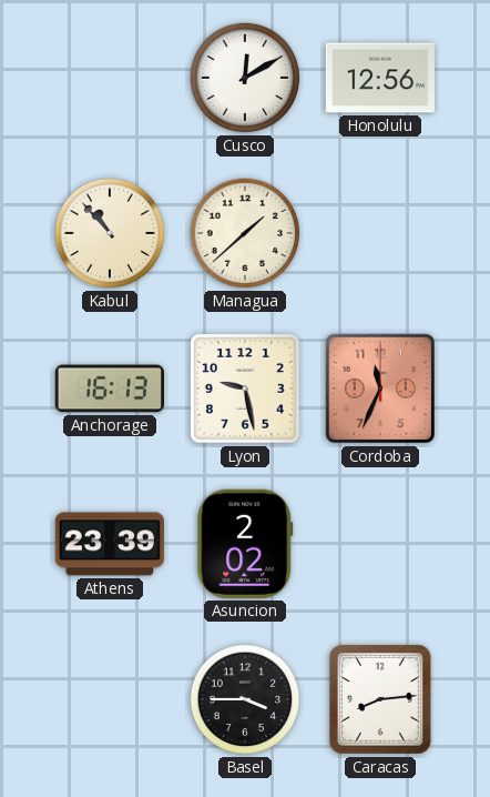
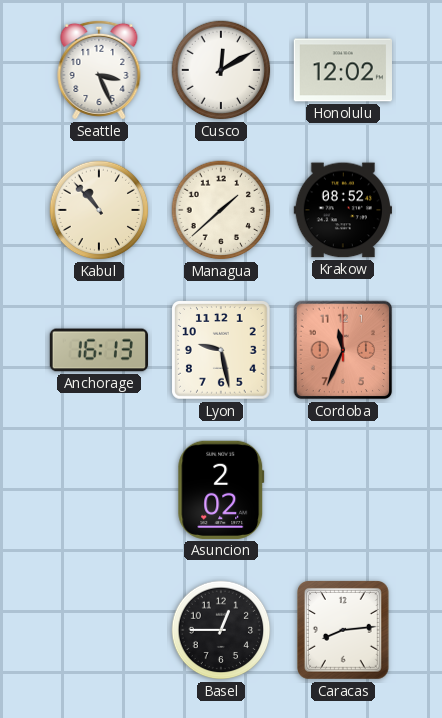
Seattle: none -> 3:26
Honolulu: 12:56 -> 12:02
Krakow: none -> 08:52
Athens: 23:39 -> none
Basel: 3:45 -> 12:45
